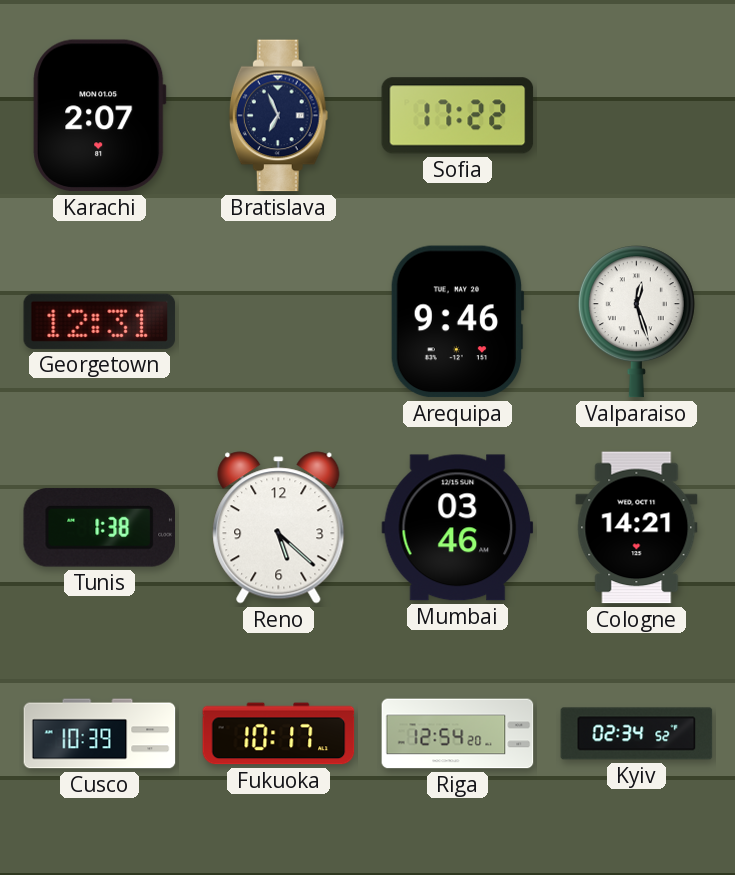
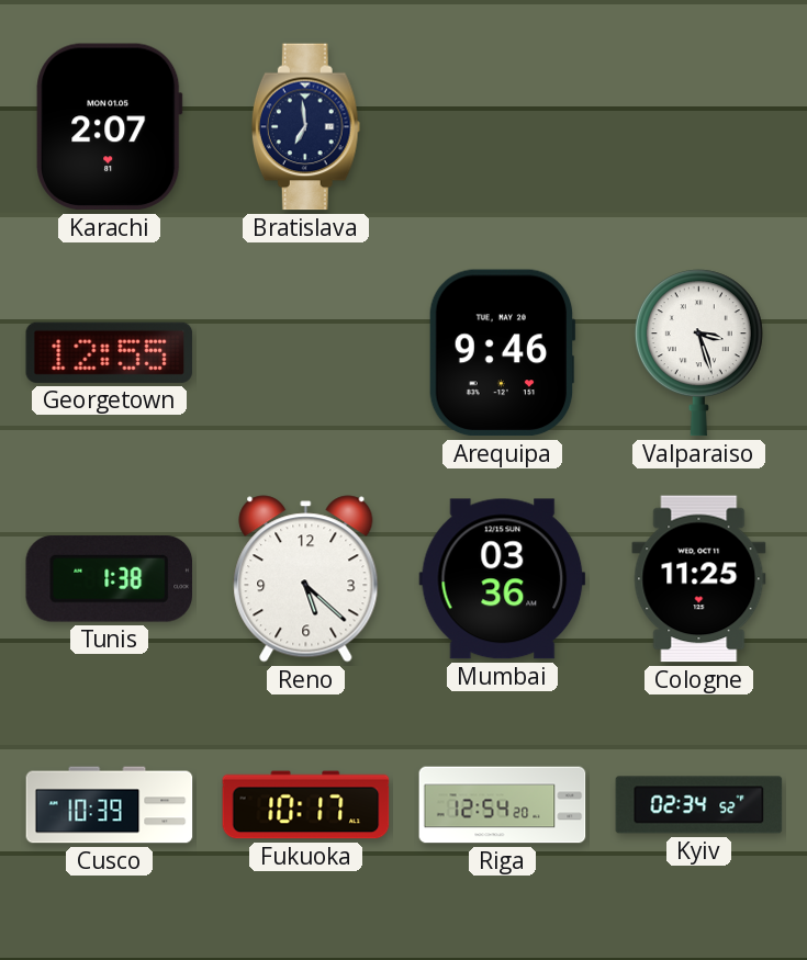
Bratislava: 6:56 -> 6:59
Sofia: 17:22 -> none
Georgetown: 12:31 -> 12:55
Valparaiso: 12:27 -> 3:27
Mumbai: 03:46 -> 03:36
Cologne: 14:21 -> 11:25
